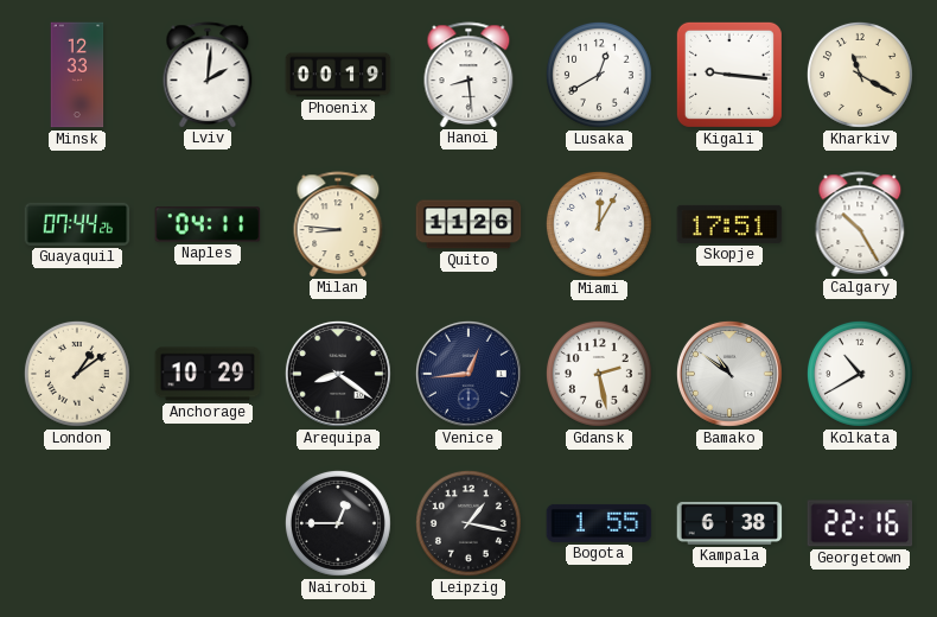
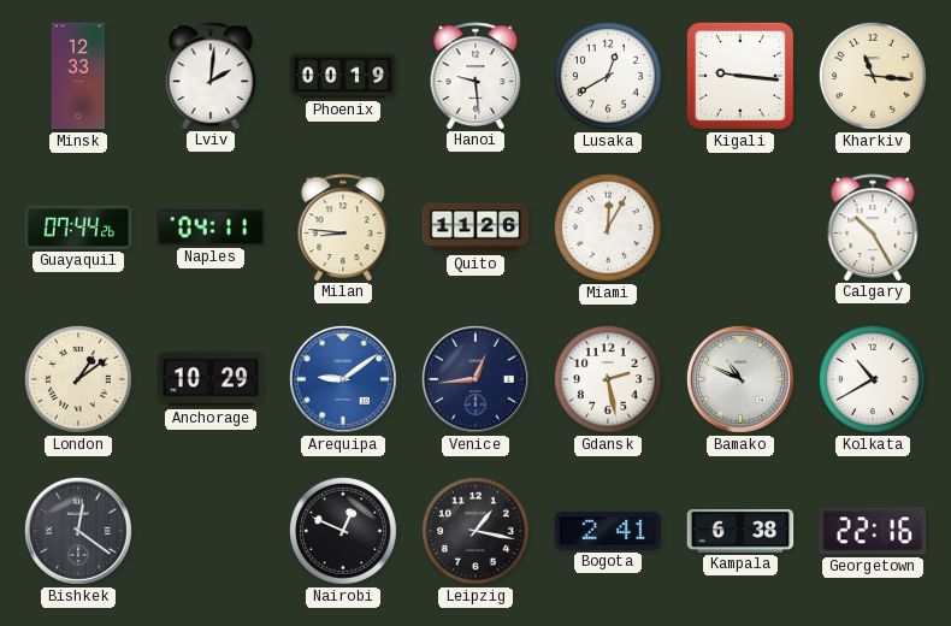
Hanoi: 8:29 -> 9:29
Kharkiv: 11:20 -> 11:16
Skopje: 17:51 -> none
Arequipa: 8:21 -> 9:09
Arequipa dial: black -> blue
Bamako: 10:51 -> 10:49
Bishkek: none -> 12:21
Nairobi: 12:45 -> 12:49
Bogota: 1:55 -> 2:41
